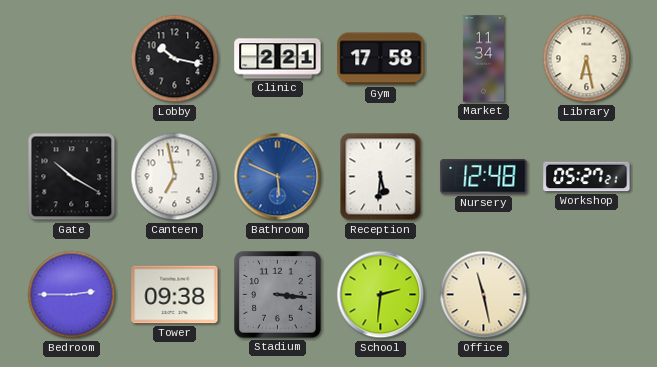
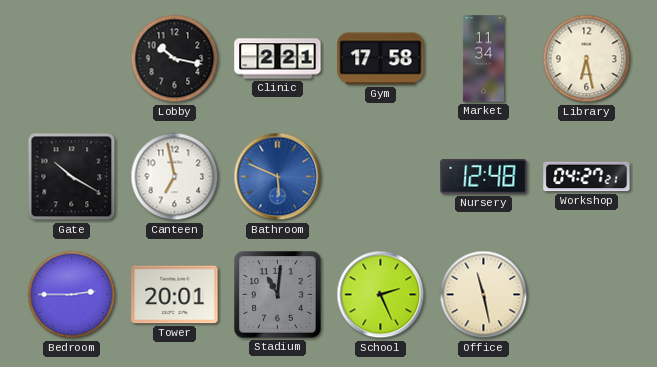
Reception: 5:31 -> none
Workshop: 05:27 -> 04:27
Tower: 09:38 -> 20:01
Stadium: 3:16 -> 11:01
School: 2:31 -> 2:26
